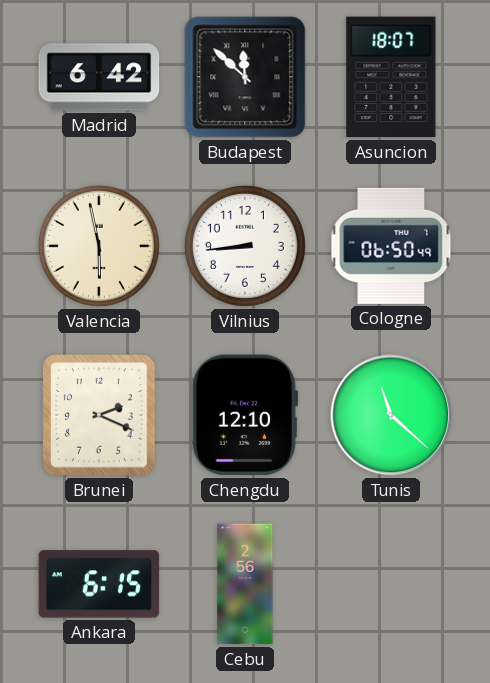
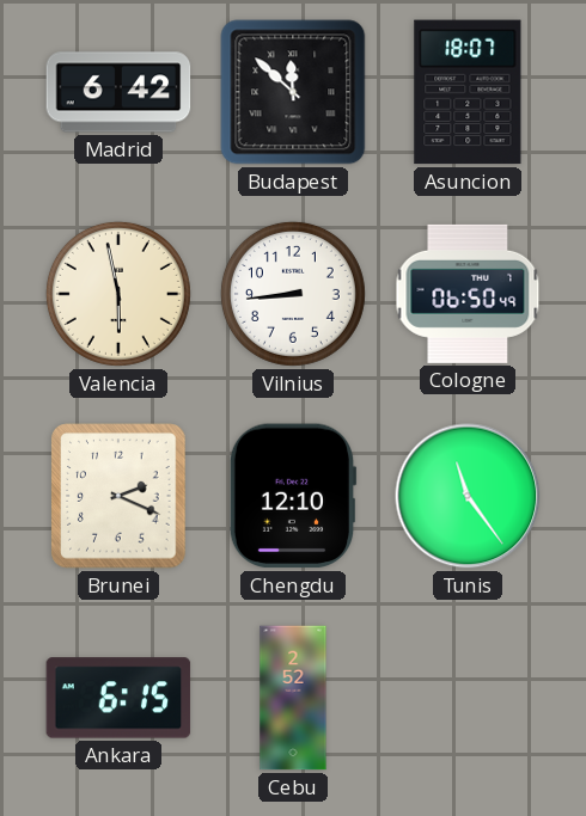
Tunis: 11:22 -> 11:24
Cebu: 2:56 -> 2:52
